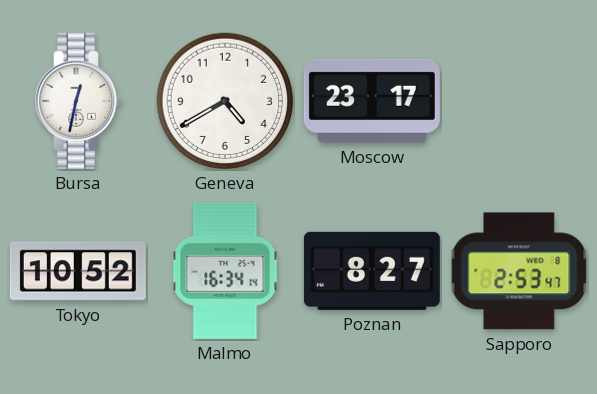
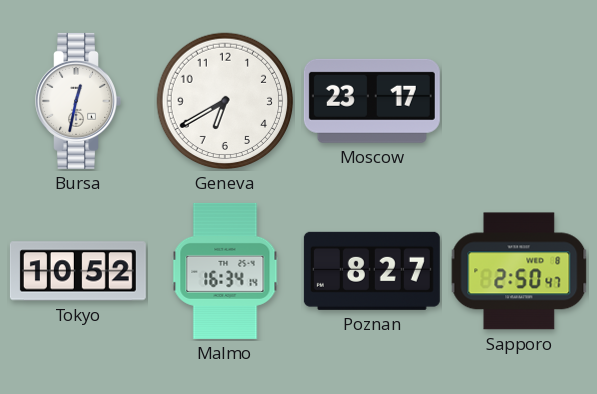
Geneva: 4:40 -> 6:40
Sapporo: 2:53 -> 2:50
